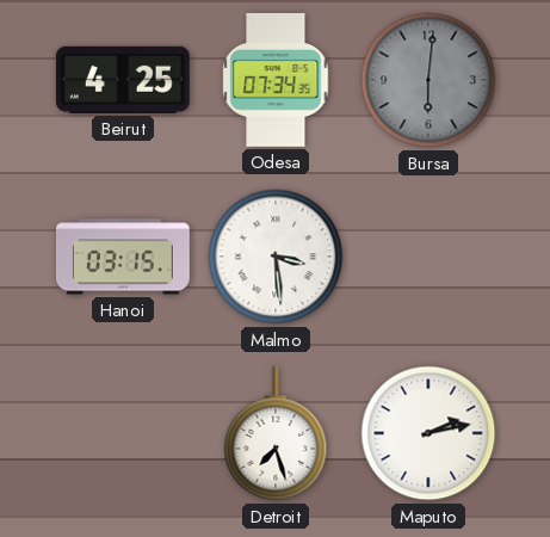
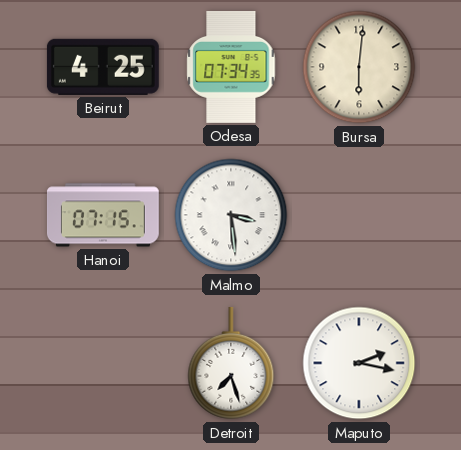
Bursa dial: grey -> cream
Hanoi: 03:15 -> 07:15
Maputo: 2:13 -> 2:17
